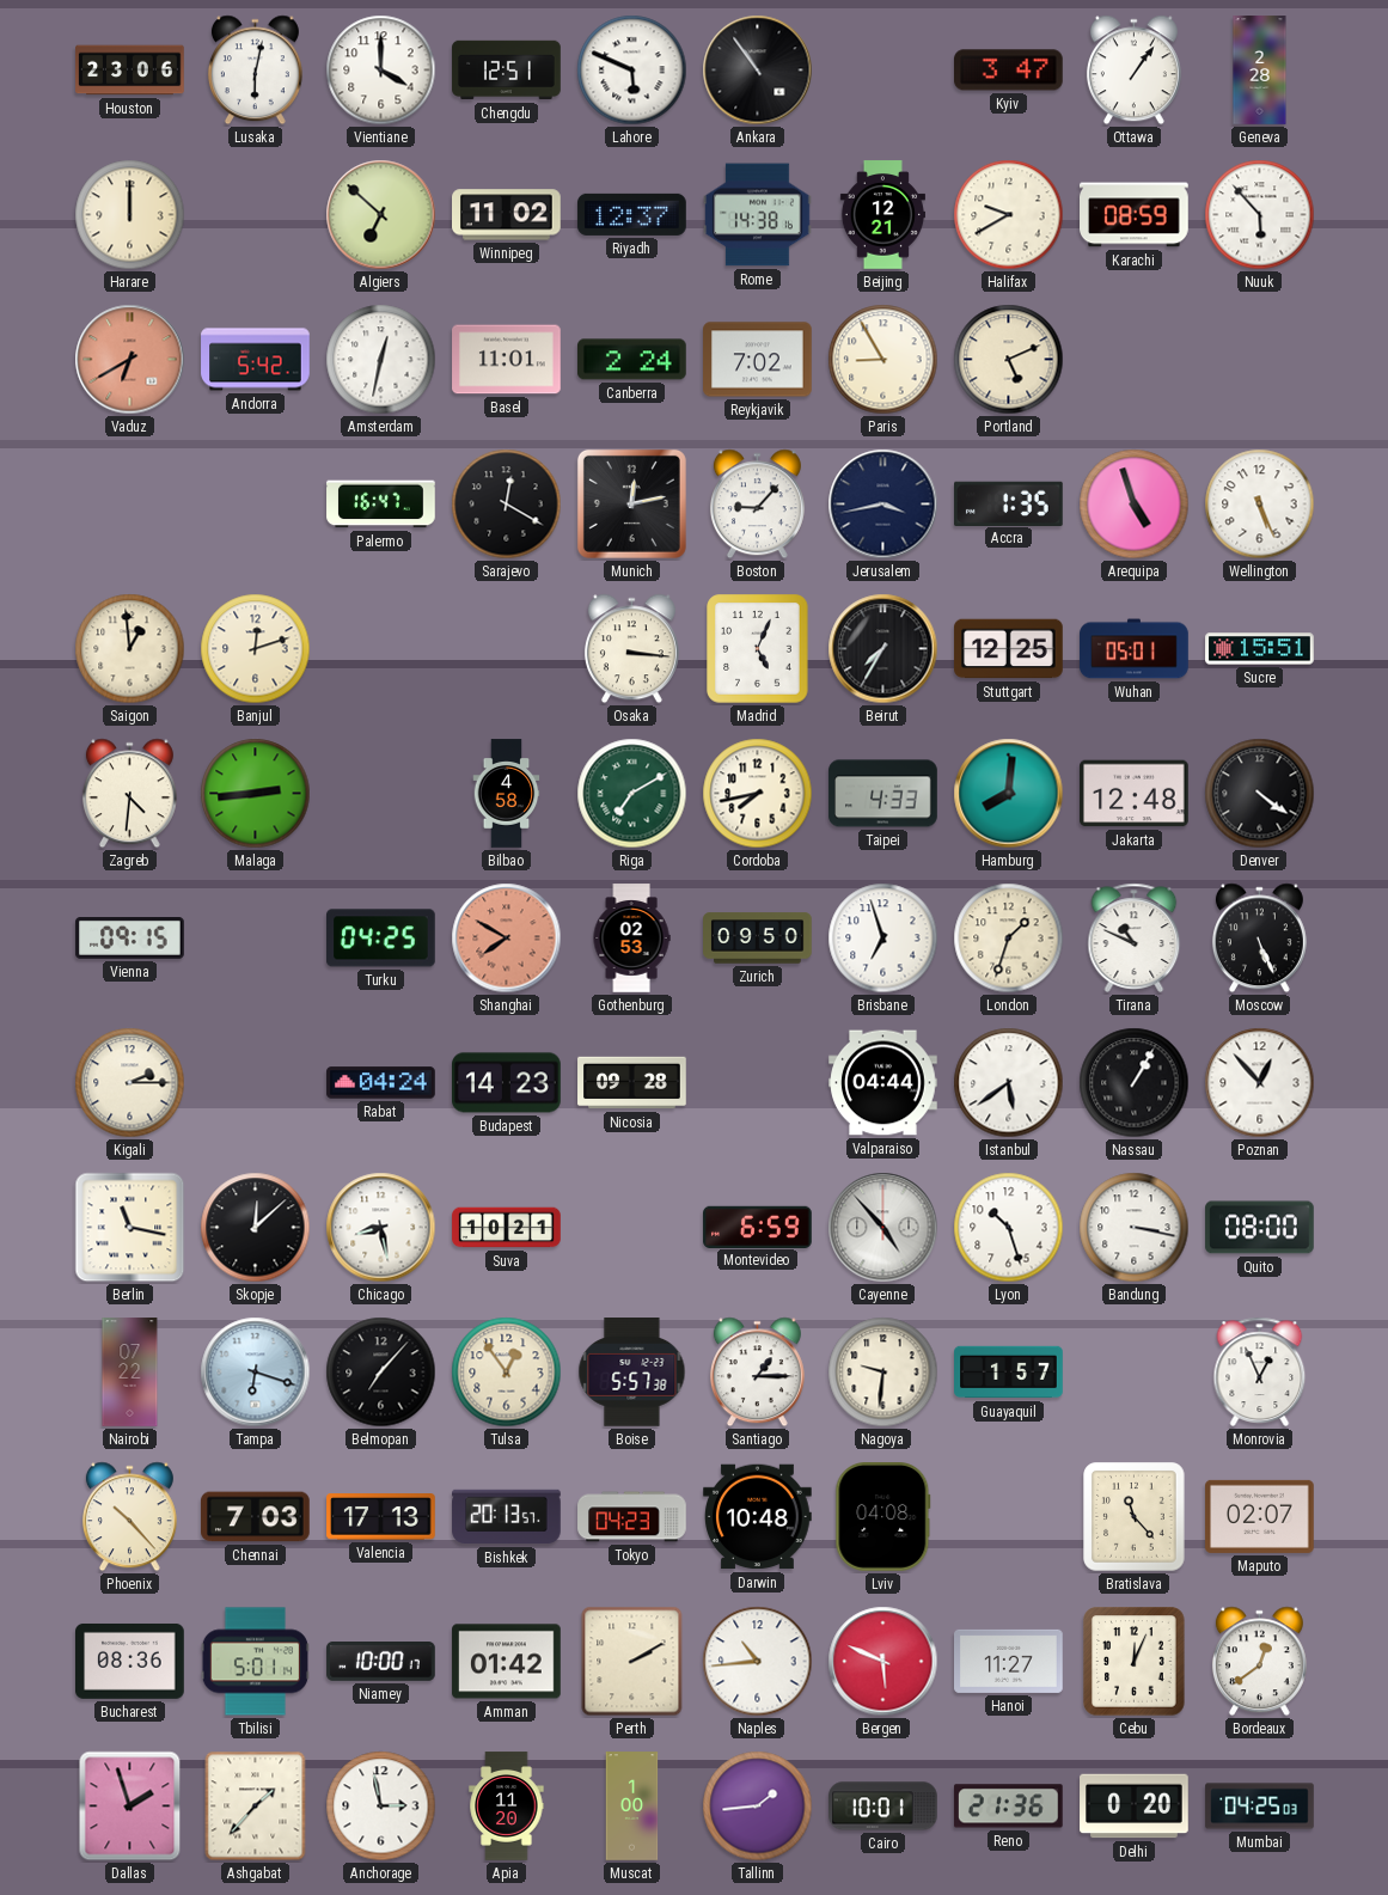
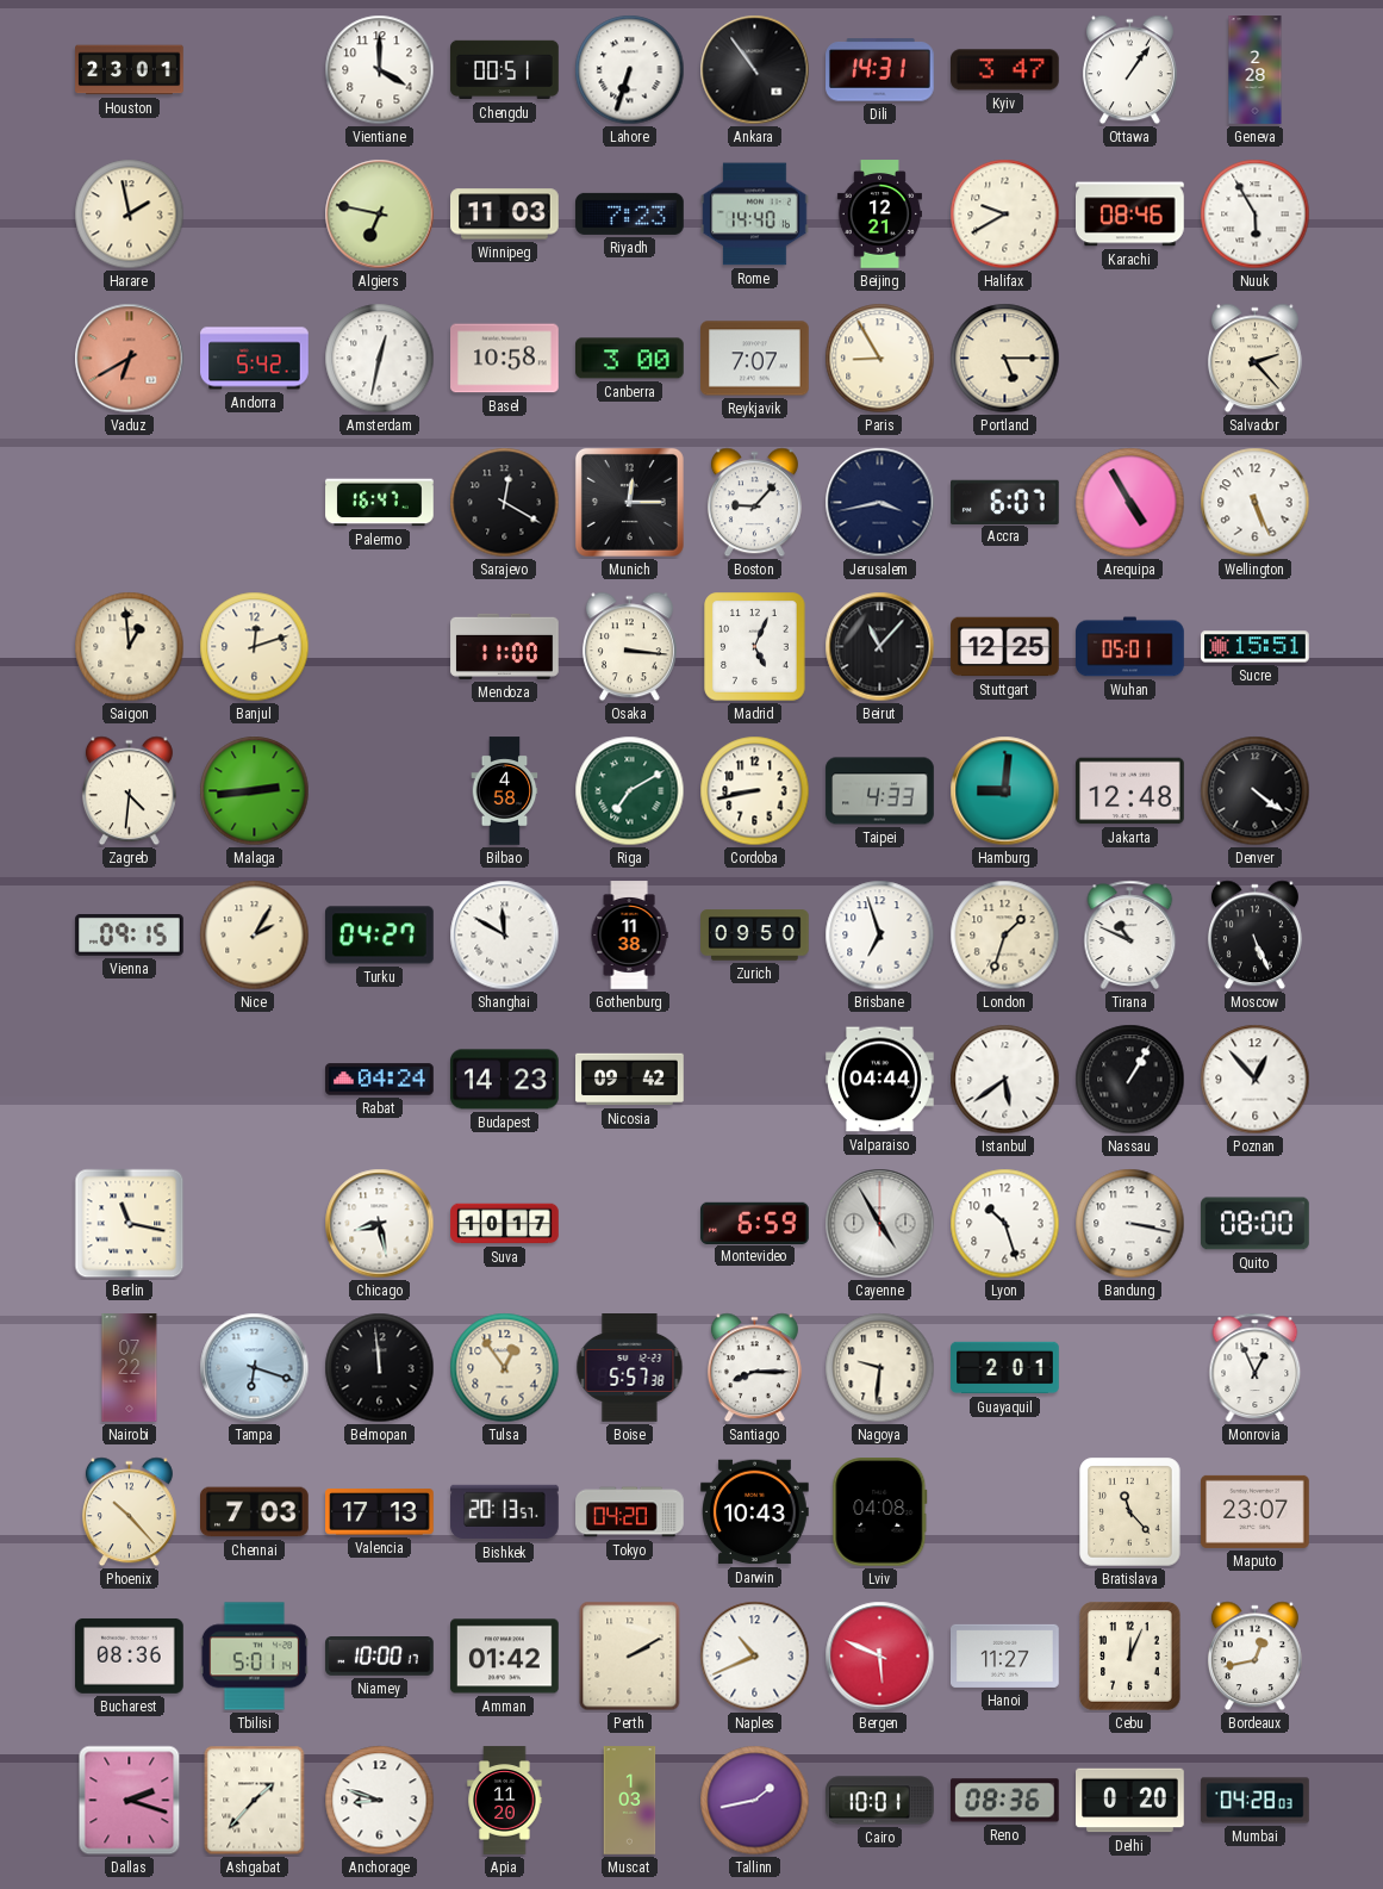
Houston: 23:06 -> 23:01
Lusaka: 6:02 -> none
Chengdu: 12:51 -> 00:51
Lahore: 5:49 -> 6:33
Dili: none -> 14:31
Harare: 12:00 -> 1:58
Algiers: 6:52 -> 6:47
Winnipeg: 11:02 -> 11:03
Riyadh: 12:37 -> 7:23
Rome: 14:38 -> 14:40
Karachi: 08:59 -> 08:46
Nuuk: 5:53 -> 5:55
Basel: 11:01 -> 10:58
Canberra: 2:24 -> 3:00
Reykjavik: 7:02 -> 7:07
Portland: 5:11 -> 5:15
Salvador: none -> 2:23
Munich: 12:13 -> 12:15
Accra: 1:35 -> 6:07
Arequipa: 4:57 -> 4:55
Mendoza: none -> 11:00
Beirut: 7:35 -> 11:07
Cordoba: 7:43 -> 8:43
Hamburg: 8:01 -> 9:01
Nice: none -> 2:05
Turku: 04:25 -> 04:27
Shanghai: 7:50 -> 11:50
Shanghai dial: salmon -> white
Gothenburg: 02:53 -> 11:38
Kigali: 2:15 -> none
Nicosia: 09:28 -> 09:42
Skopje: 12:08 -> none
Suva: 10:21 -> 10:17
Cayenne: 4:53 -> 4:55
Belmopan: 7:07 -> 11:59
Santiago: 1:15 -> 8:15
Guayaquil: 1:57 -> 2:01
Tokyo: 04:23 -> 04:20
Darwin: 10:48 -> 10:43
Maputo: 02:07 -> 23:07
Naples: 10:44 -> 10:41
Bordeaux: 12:39 -> 12:43
Dallas: 1:57 -> 2:18
Anchorage: 2:58 -> 8:48
Muscat: 1:00 -> 1:03
Tallinn: 1:44 -> 1:43
Reno: 21:36 -> 08:36
Mumbai: 04:25 -> 04:28
